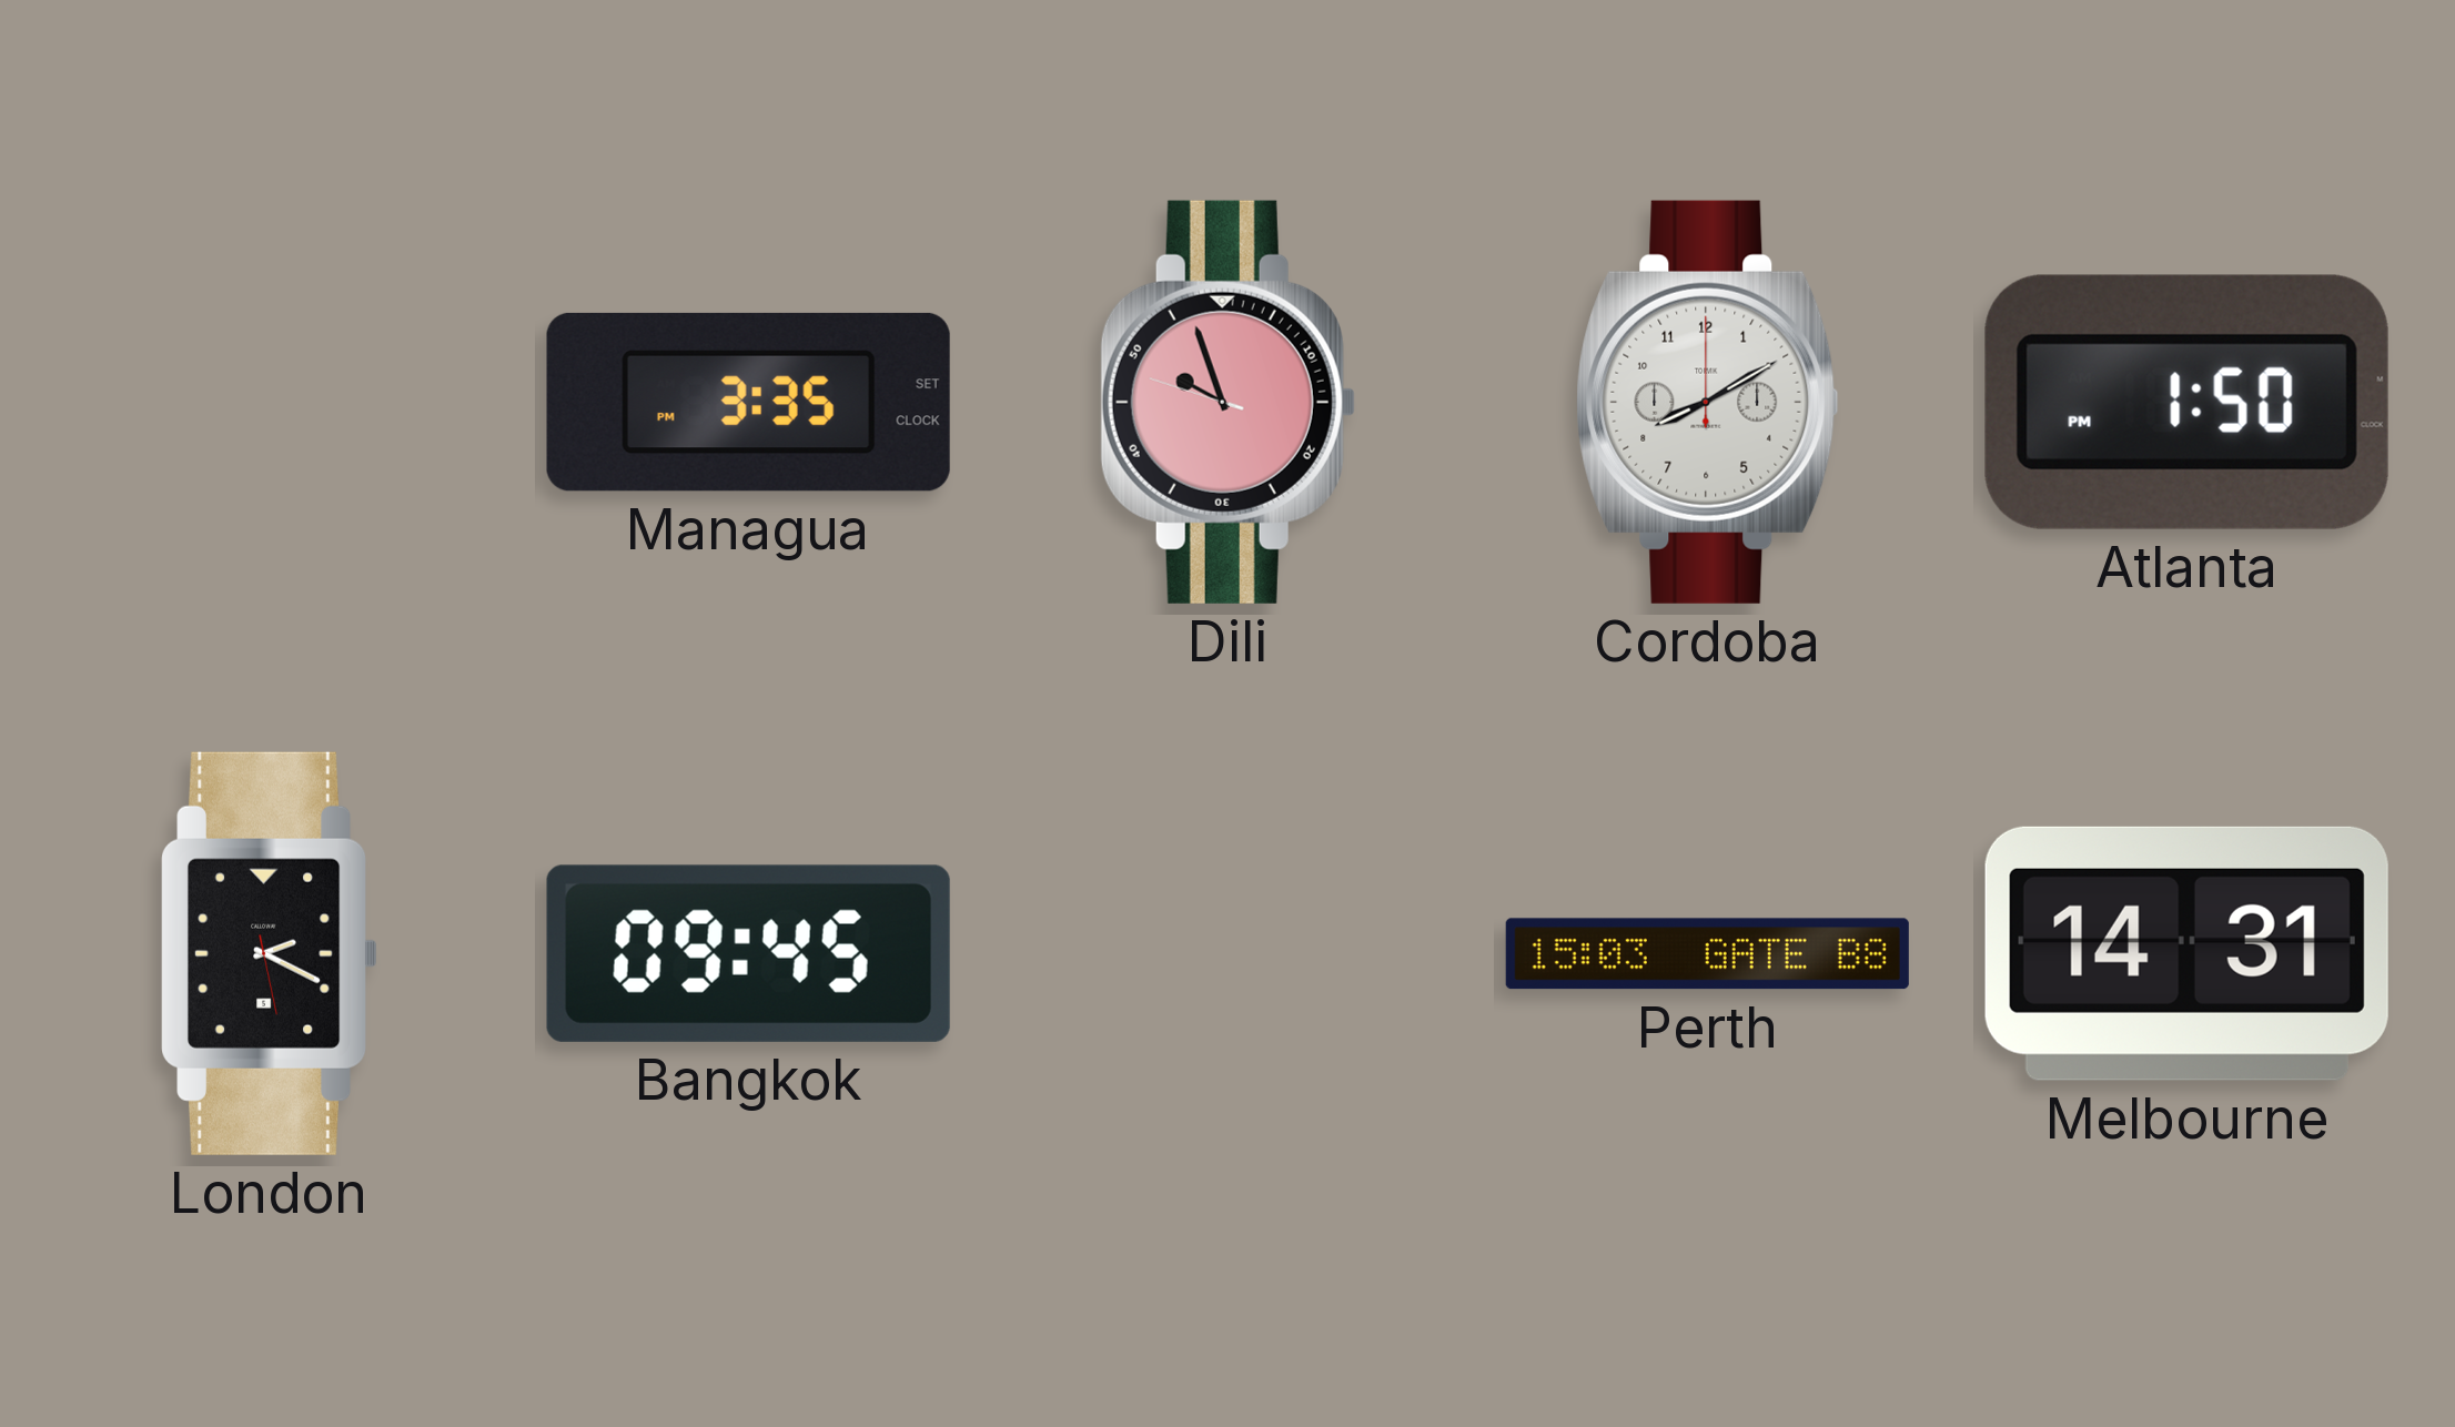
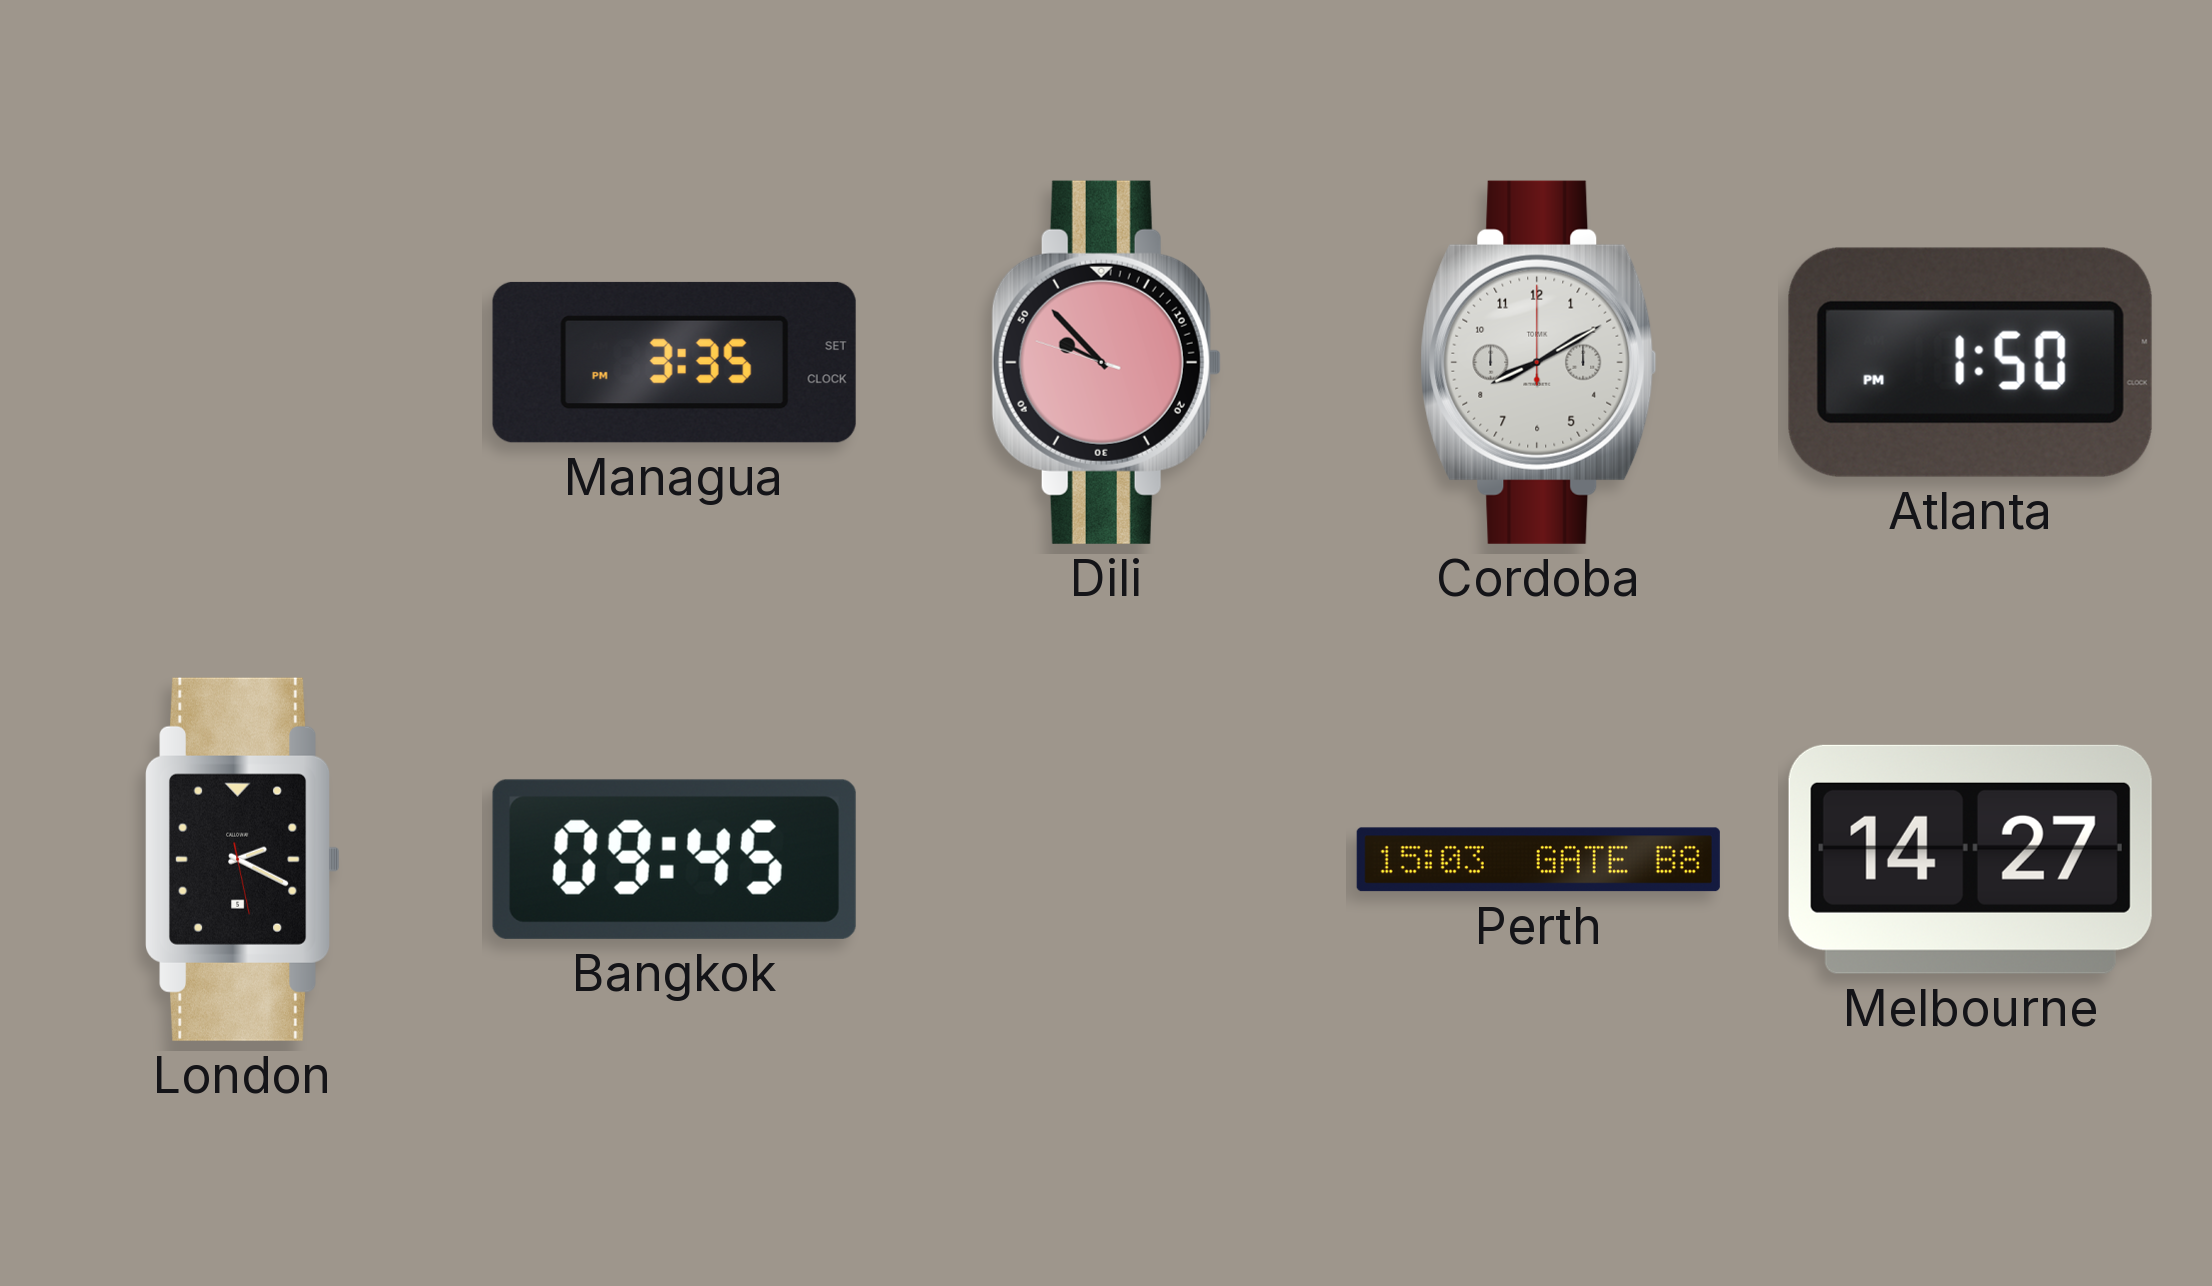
Dili: 9:56 -> 9:52
Melbourne: 14:31 -> 14:27
